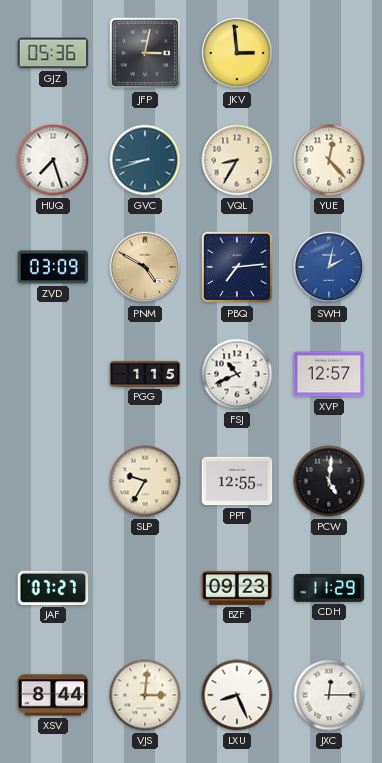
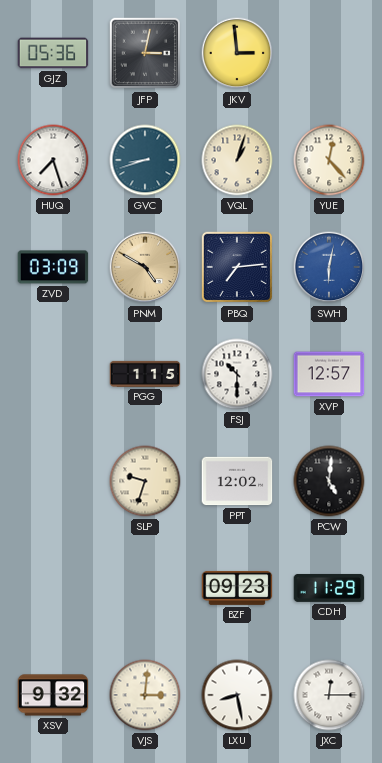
VQL: 8:35 -> 1:03
SWH: 2:02 -> 6:02
FSJ: 10:41 -> 10:30
SLP: 9:35 -> 9:33
PPT: 12:55 -> 12:02
JAF: 07:27 -> none
XSV: 8:44 -> 9:32
LXU: 8:26 -> 8:28
